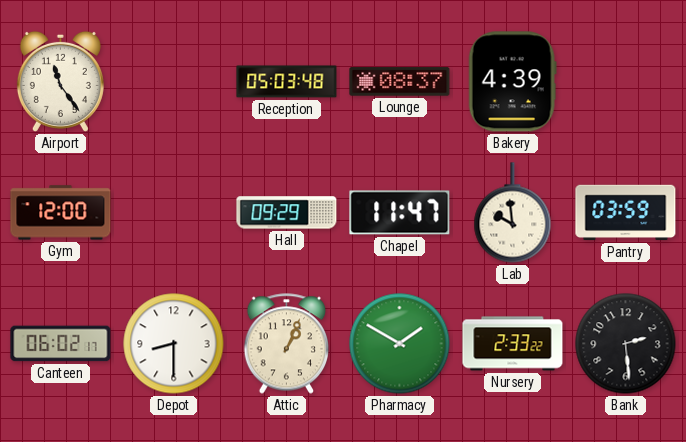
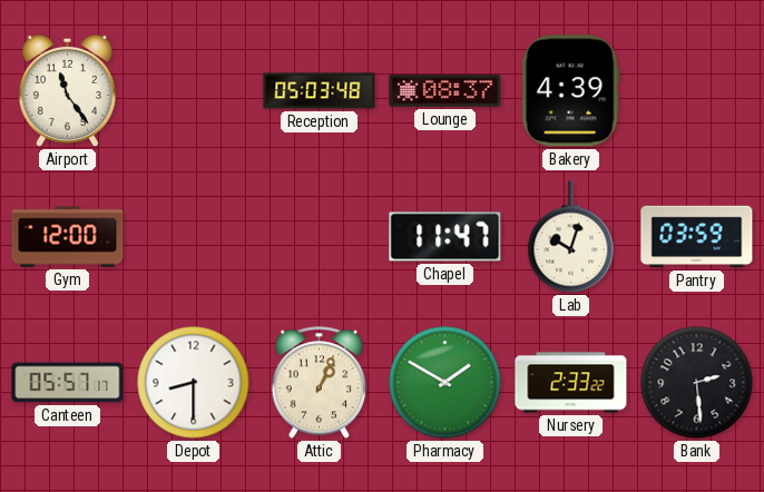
Hall: 09:29 -> none
Lab: 9:59 -> 10:03
Canteen: 06:02 -> 05:57
